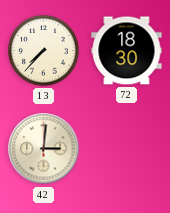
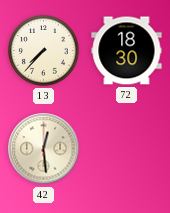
42: 3:01 -> 12:29
